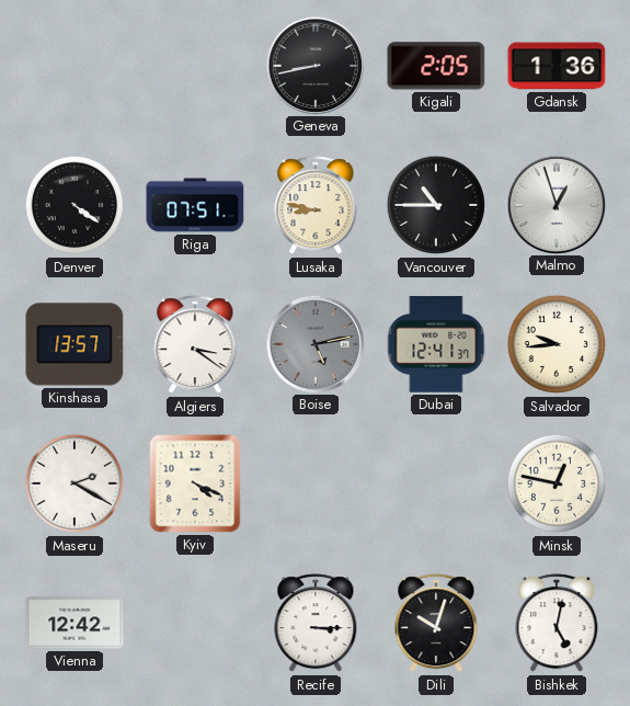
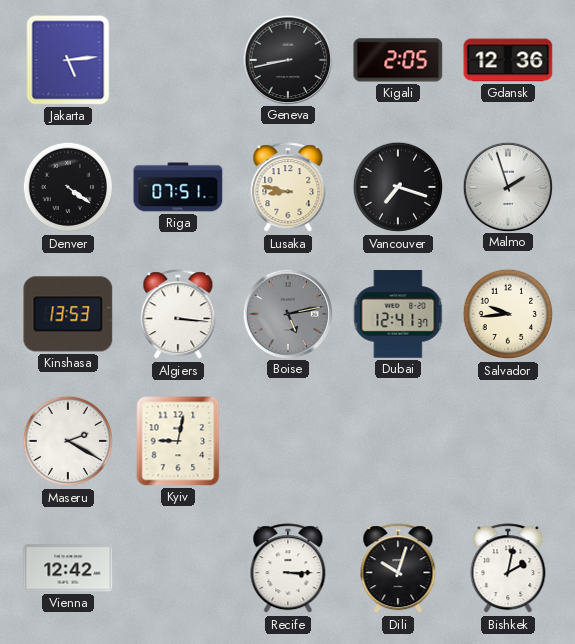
Jakarta: none -> 5:14
Gdansk: 1:36 -> 12:36
Vancouver: 10:45 -> 7:18
Malmo: 12:57 -> 1:57
Kinshasa: 13:57 -> 13:53
Algiers: 3:21 -> 3:16
Kyiv: 4:19 -> 9:02
Minsk: 12:47 -> none
Bishkek: 5:02 -> 2:02
